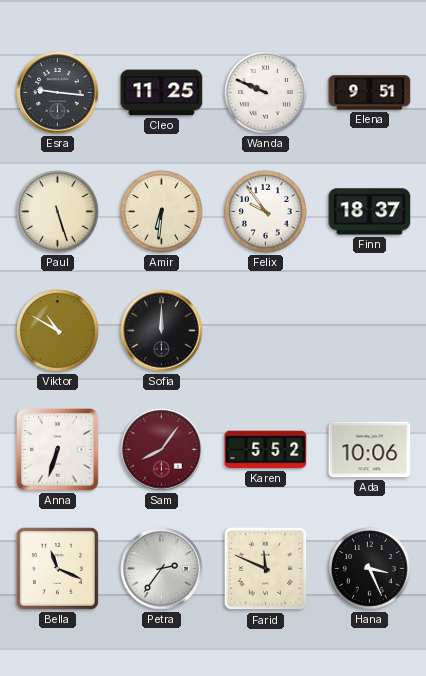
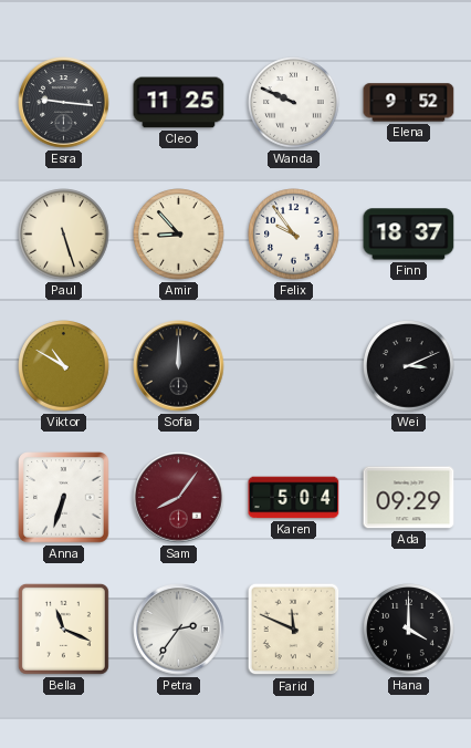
Elena: 9:51 -> 9:52
Amir: 6:31 -> 8:53
Wei: none -> 3:11
Karen: 5:52 -> 5:04
Ada: 10:06 -> 09:29
Hana: 3:26 -> 4:00
